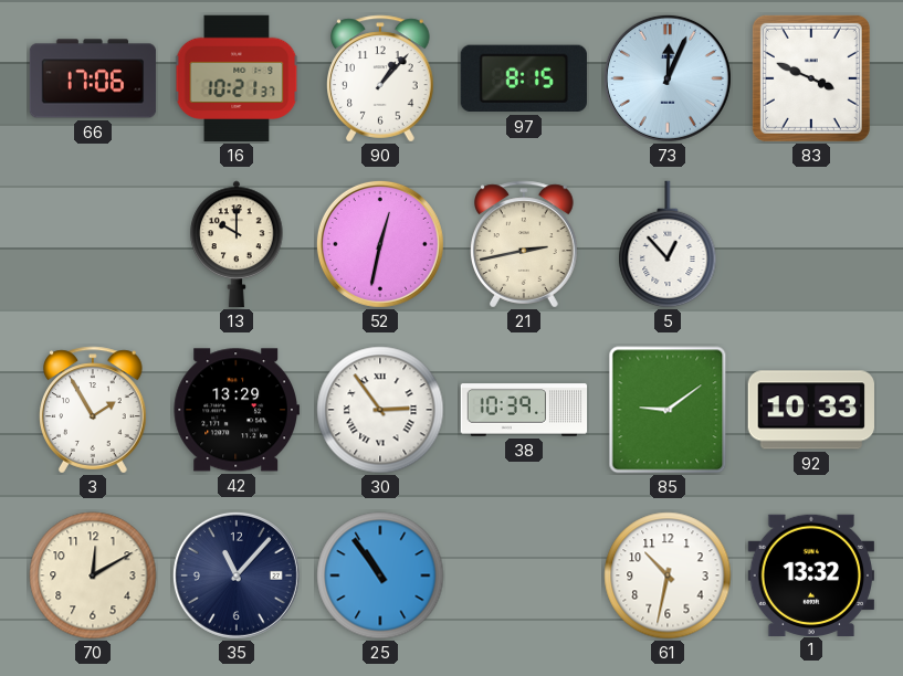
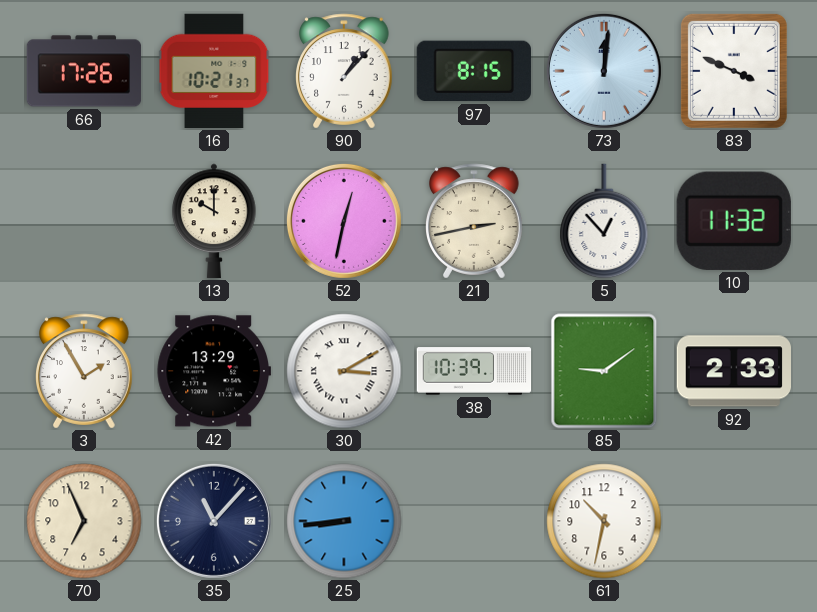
66: 17:06 -> 17:26
73: 12:04 -> 12:01
10: none -> 11:32
30: 2:54 -> 3:10
92: 10:33 -> 2:33
70: 12:10 -> 6:56
25: 10:54 -> 8:44
1: 13:32 -> none
